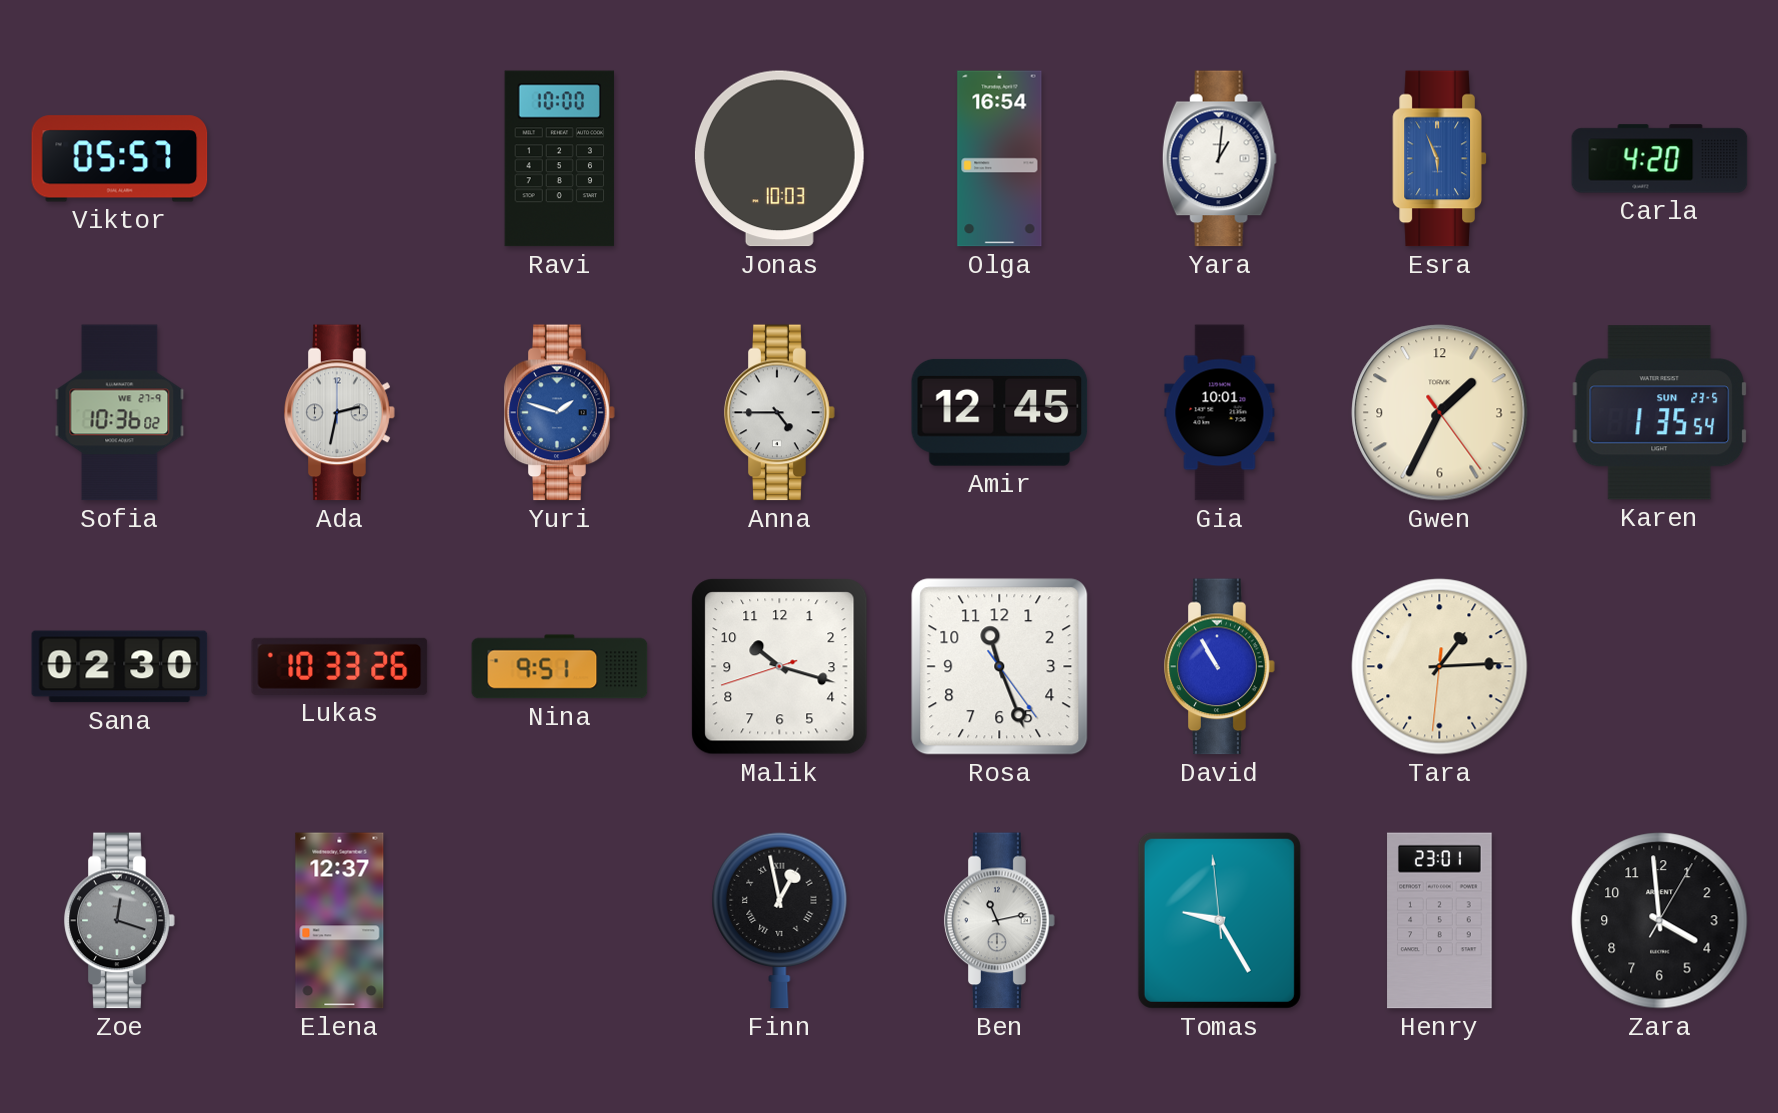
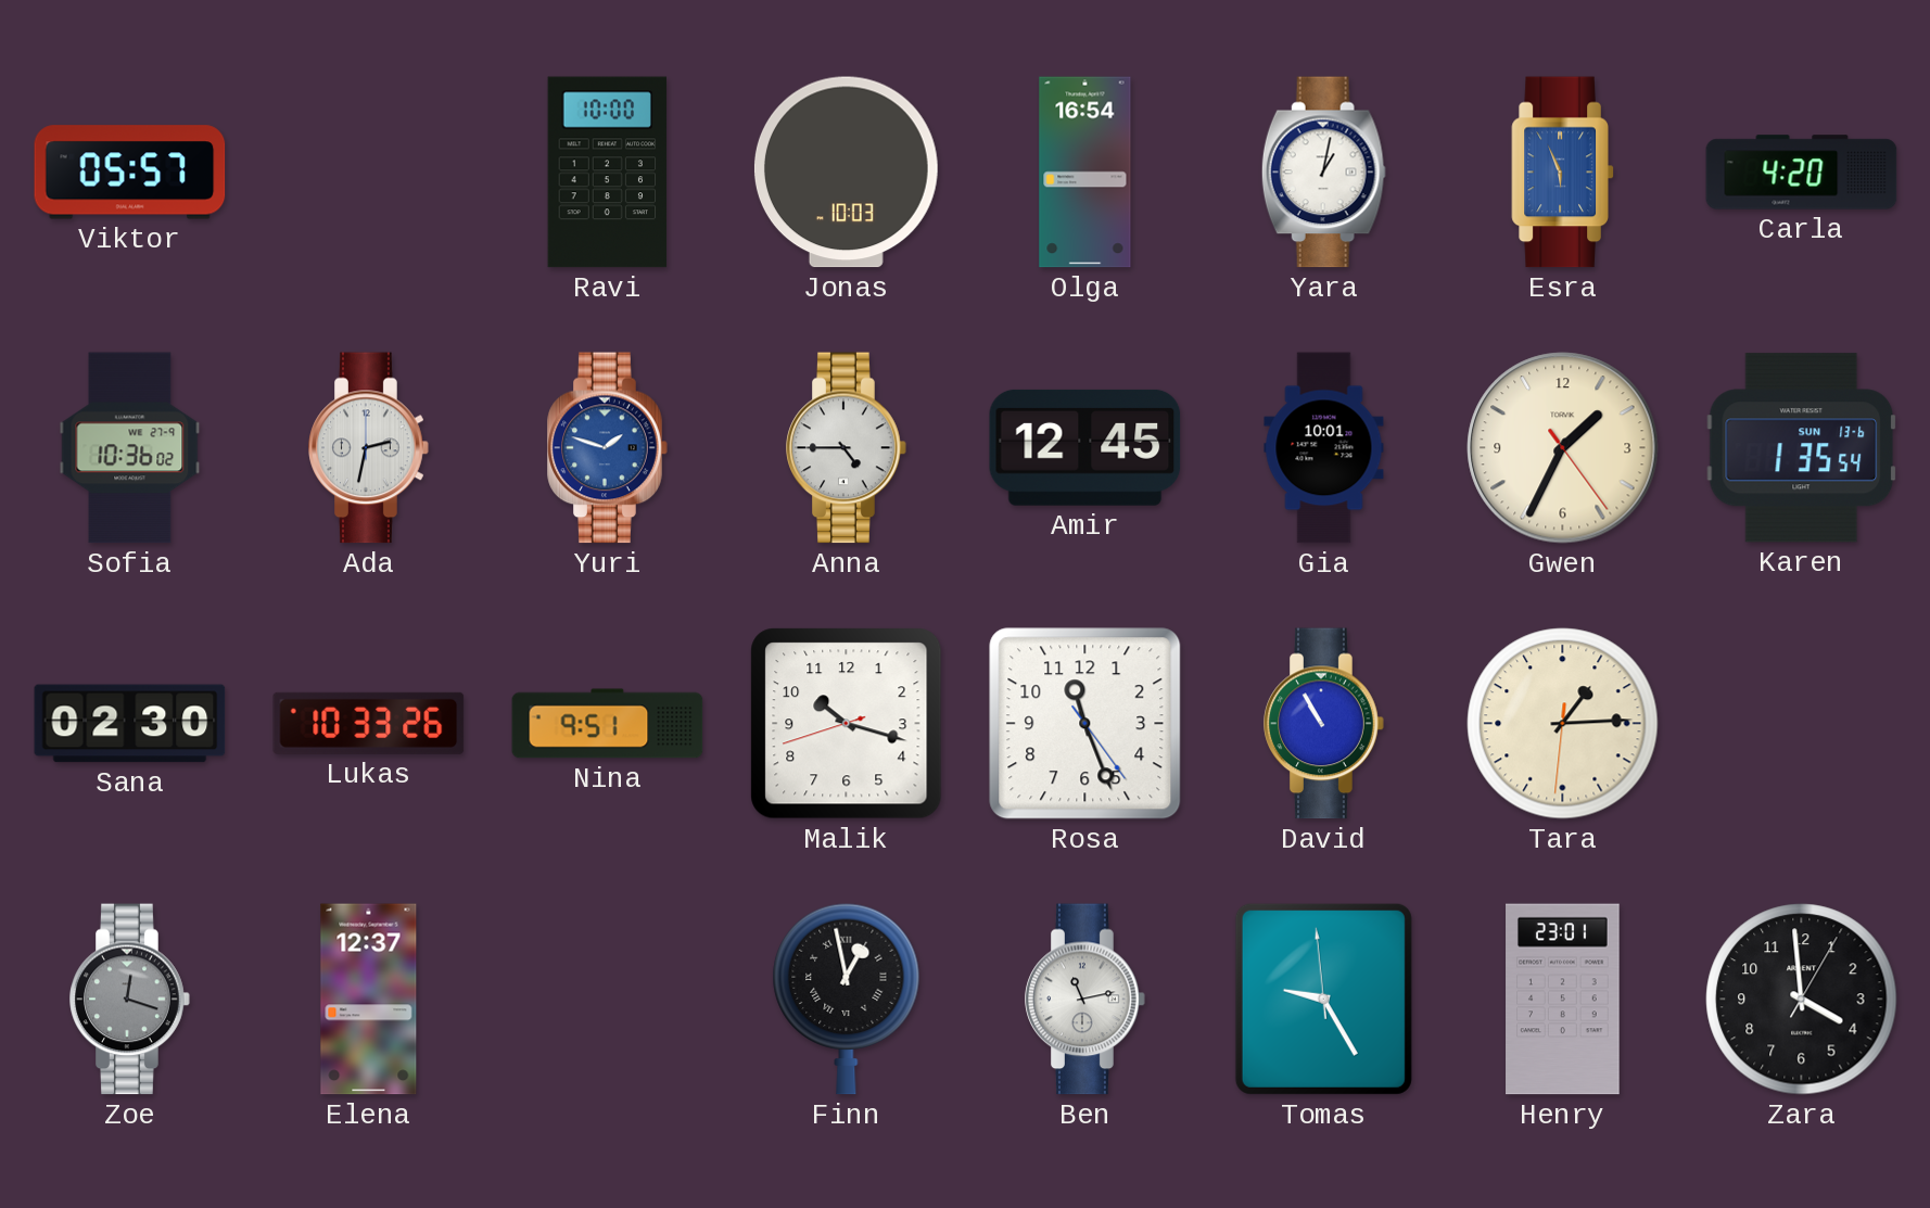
Yara: 1:01 -> 1:02
Karen date: SUN 23-5 -> SUN 13-6
